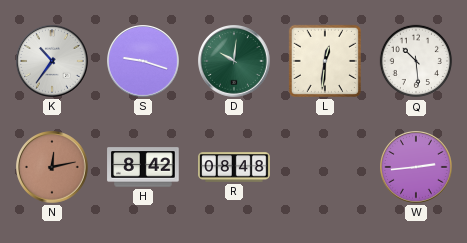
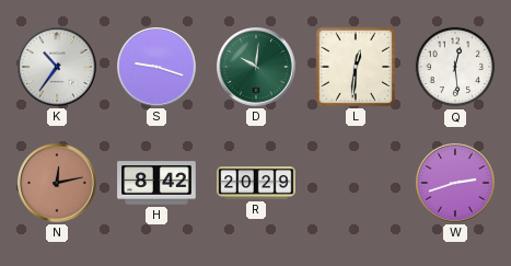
Q: 10:29 -> 12:29
R: 08:48 -> 20:29
W: 2:44 -> 2:42
